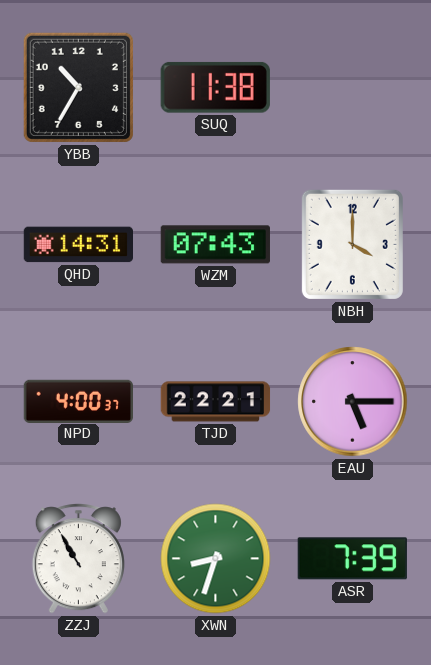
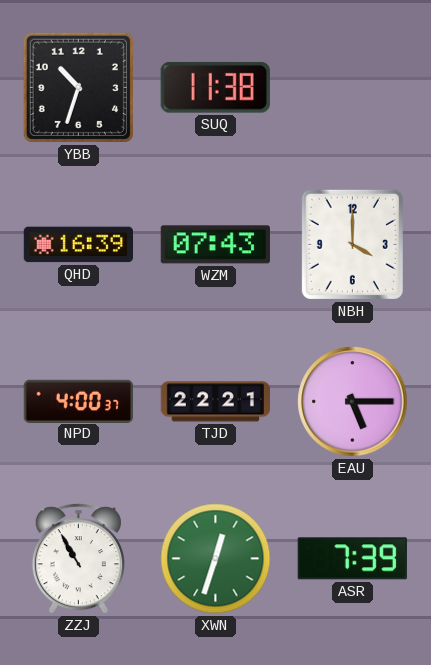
YBB: 10:35 -> 10:33
QHD: 14:31 -> 16:39
XWN: 8:33 -> 12:33
